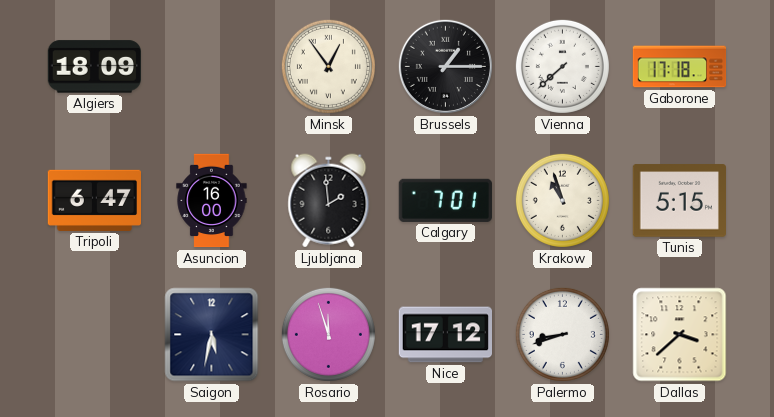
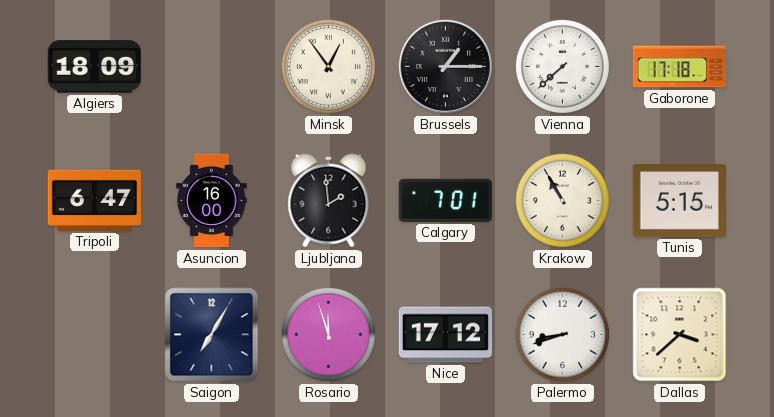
Krakow: 10:57 -> 10:55
Saigon: 5:32 -> 7:05
